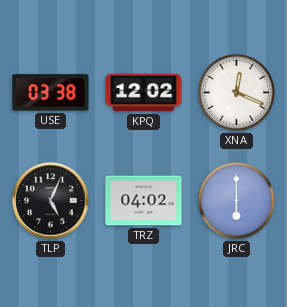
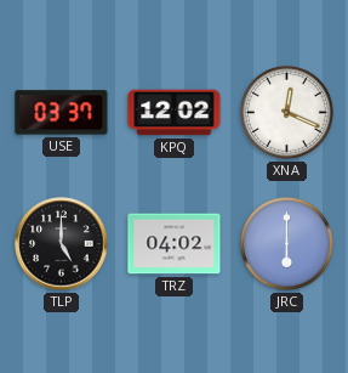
USE: 03:38 -> 03:37
TLP: 5:04 -> 5:00
